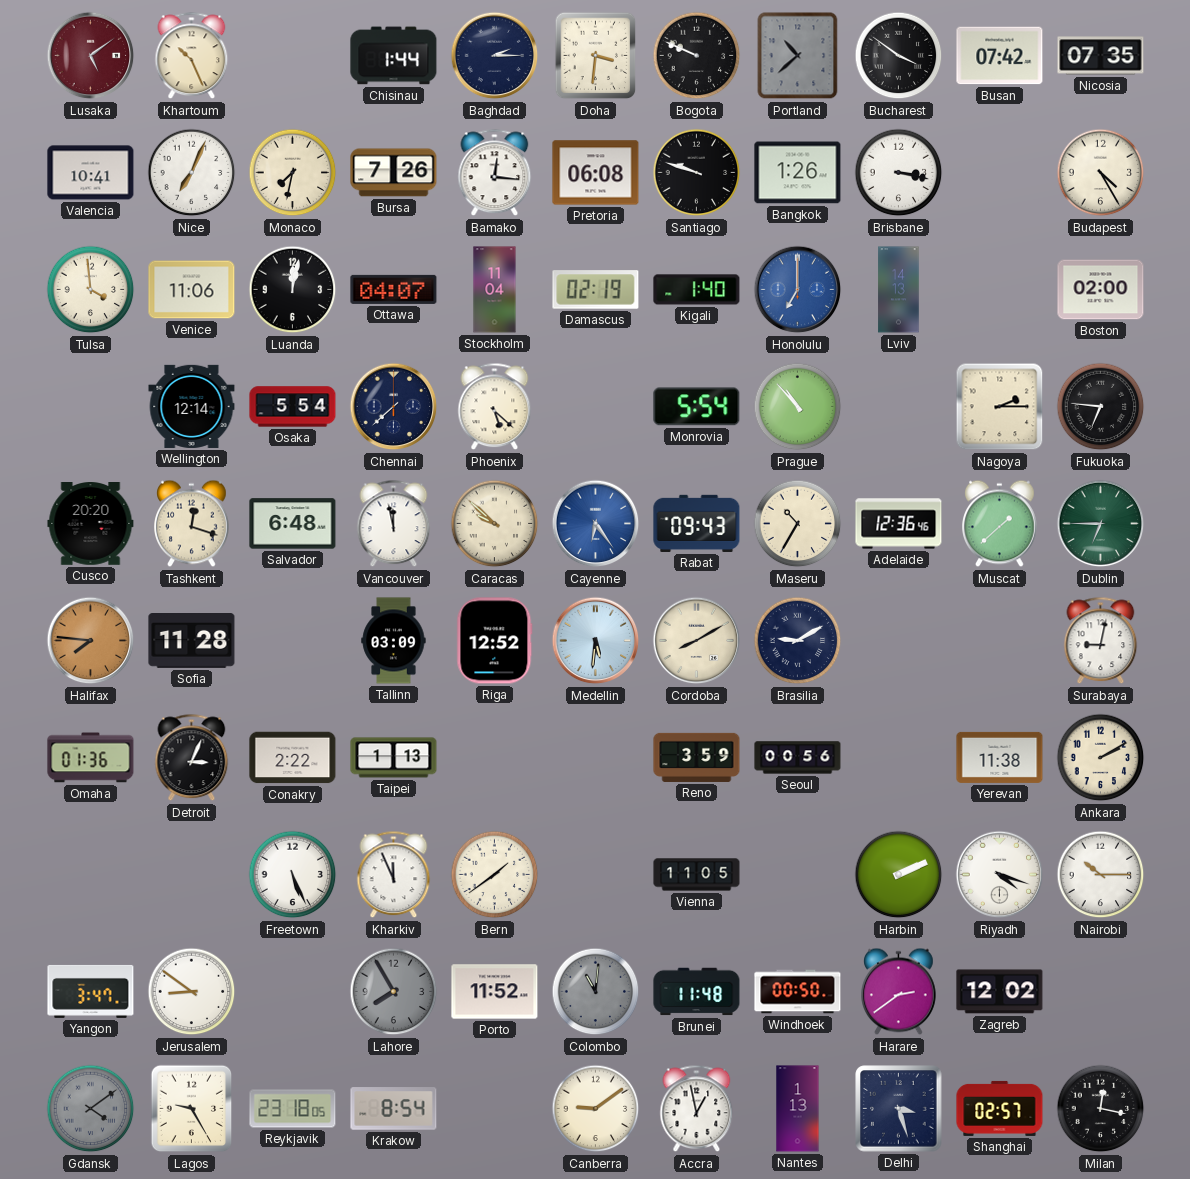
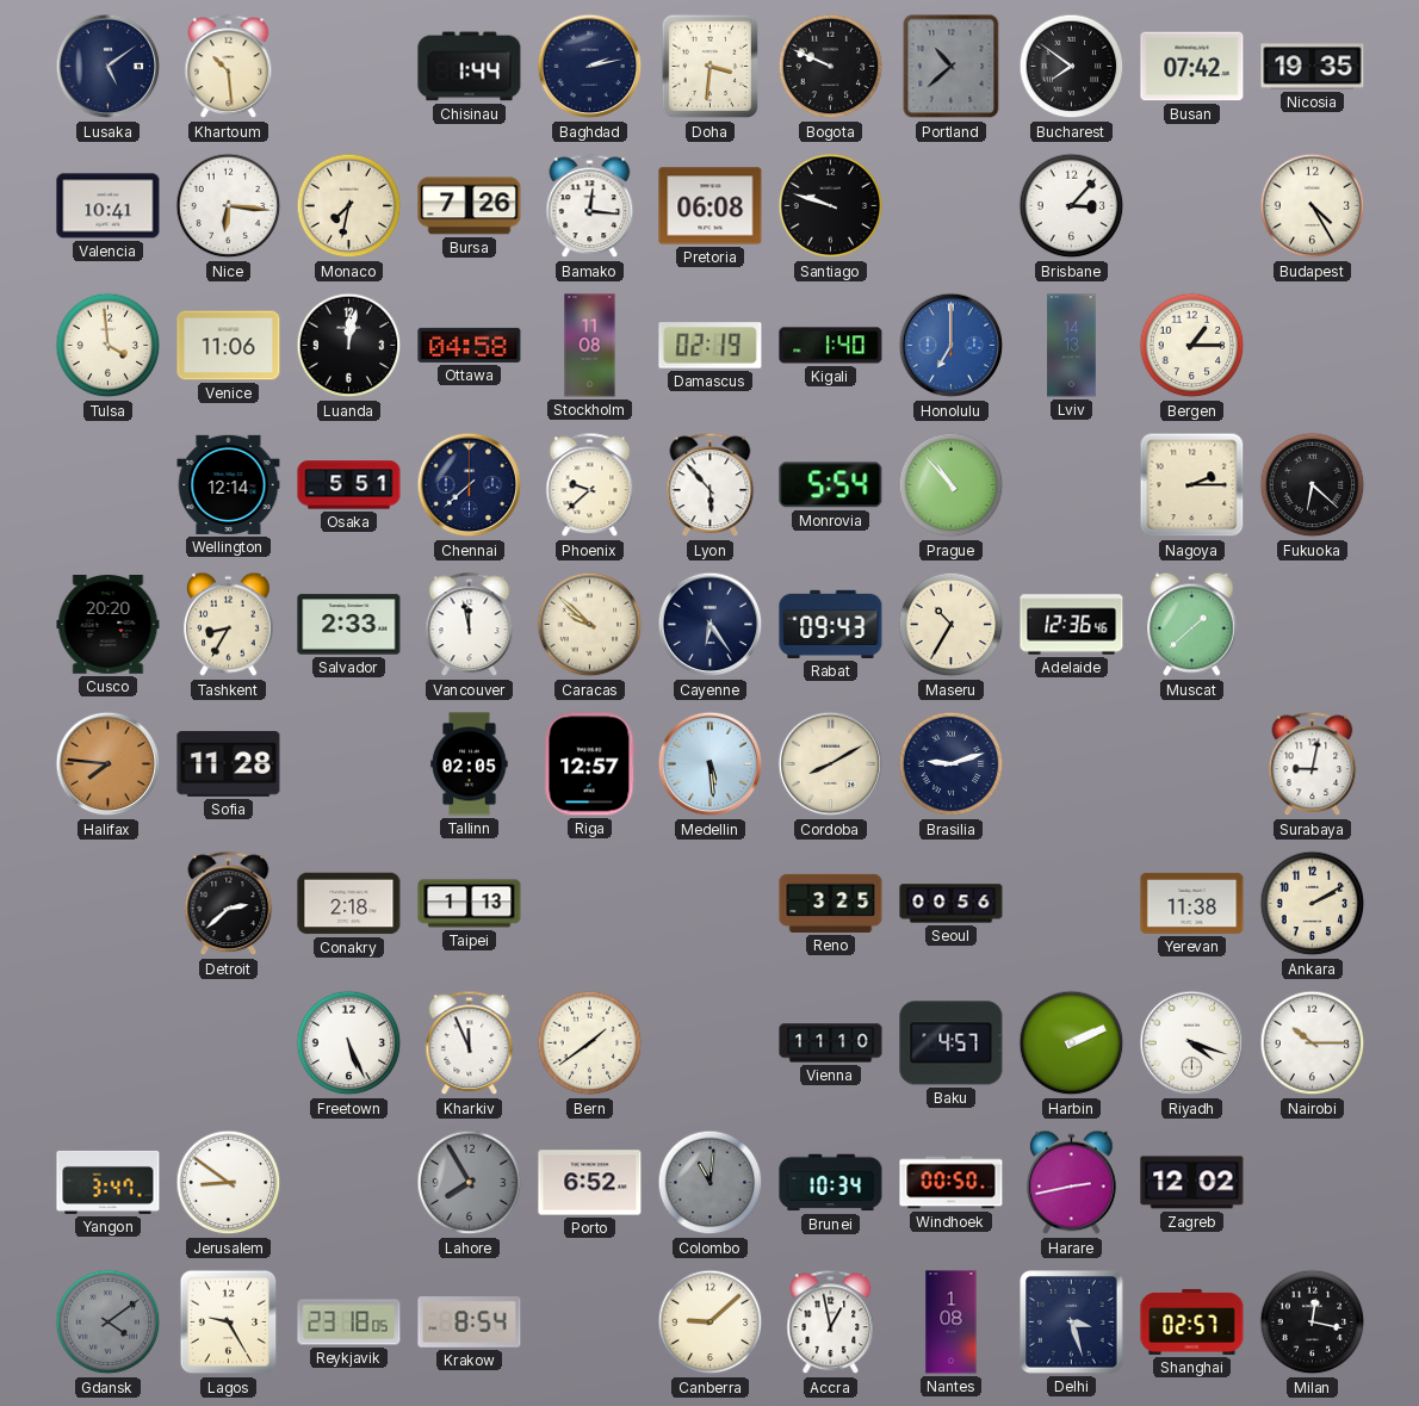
Lusaka dial: burgundy -> navy
Khartoum: 10:26 -> 10:29
Baghdad: 2:15 -> 2:13
Bucharest: 3:51 -> 7:51
Nicosia: 07:35 -> 19:35
Nice: 7:04 -> 6:16
Bangkok: 1:26 -> none
Brisbane: 3:17 -> 3:07
Ottawa: 04:07 -> 04:58
Stockholm: 11:04 -> 11:08
Bergen: none -> 1:15
Boston: 02:00 -> none
Osaka: 5:54 -> 5:51
Phoenix: 5:22 -> 9:38
Lyon: none -> 5:53
Fukuoka: 6:46 -> 6:22
Tashkent: 12:18 -> 8:35
Salvador: 6:48 -> 2:33
Cayenne dial: blue -> navy
Dublin: 6:45 -> none
Tallinn: 03:09 -> 02:05
Riga: 12:52 -> 12:57
Medellin: 5:31 -> 5:29
Brasilia: 9:10 -> 9:12
Omaha: 01:36 -> none
Detroit: 3:04 -> 2:38
Conakry: 2:22 -> 2:18
Reno: 3:59 -> 3:25
Vienna: 11:05 -> 11:10
Baku: none -> 4:57
Porto: 11:52 -> 6:52
Brunei: 11:48 -> 10:34
Harare: 2:39 -> 2:43
Canberra: 9:09 -> 9:08
Nantes: 1:13 -> 1:08
